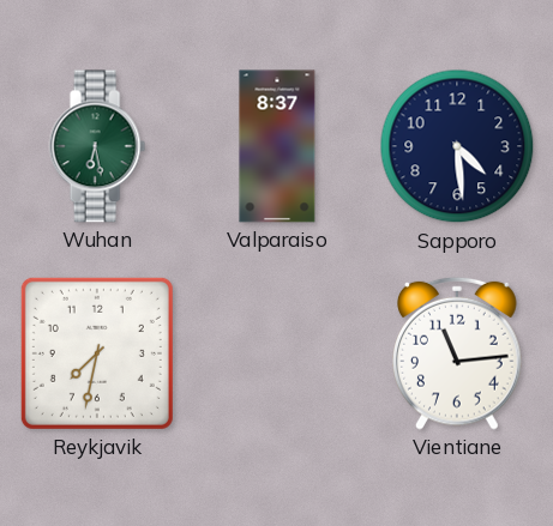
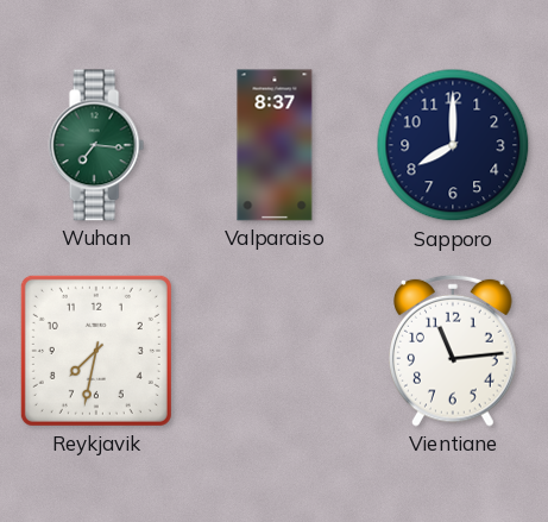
Wuhan: 6:28 -> 7:16
Sapporo: 4:29 -> 8:00
